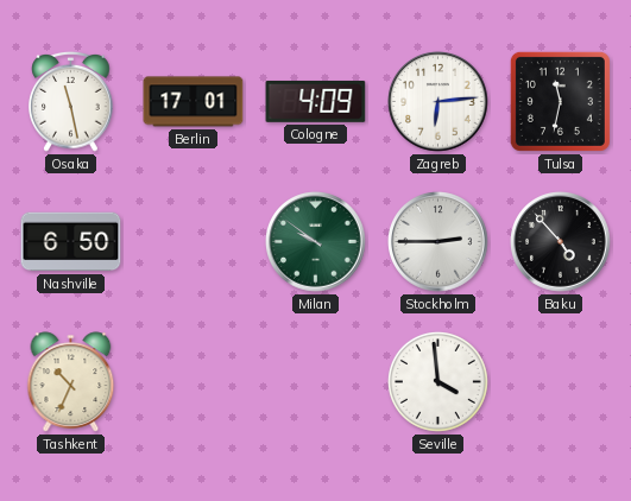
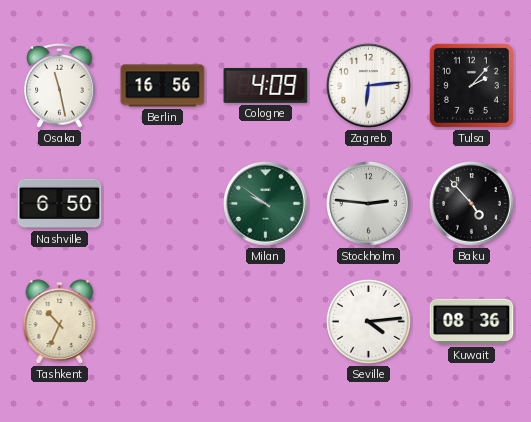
Berlin: 17:01 -> 16:56
Tulsa: 11:32 -> 2:07
Stockholm: 2:45 -> 2:46
Seville: 3:59 -> 4:14
Kuwait: none -> 08:36
